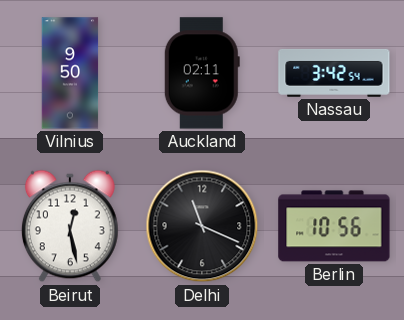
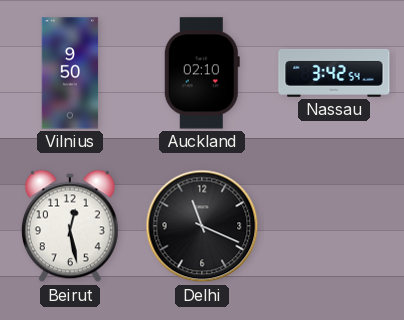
Auckland: 02:11 -> 02:10
Berlin: 10:56 -> none
